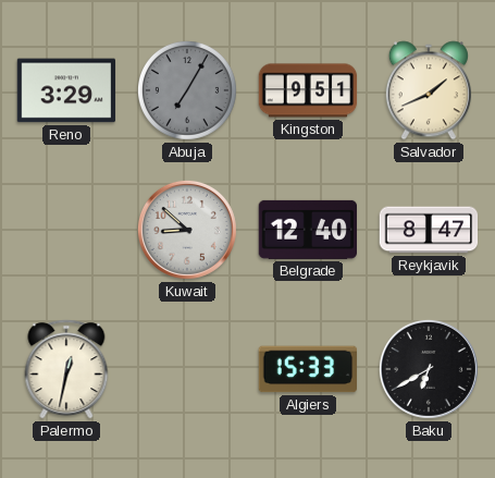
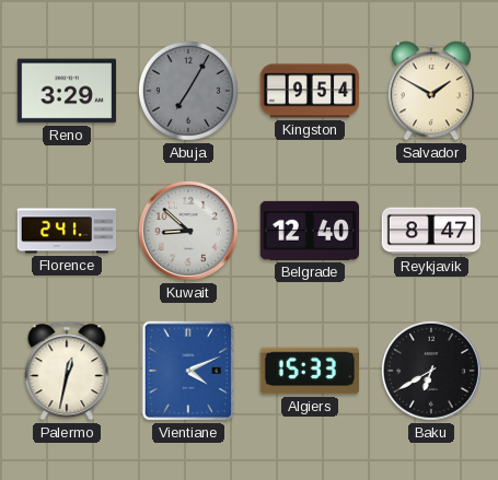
Kingston: 9:51 -> 9:54
Salvador: 1:41 -> 1:50
Florence: none -> 2:41
Vientiane: none -> 4:11
